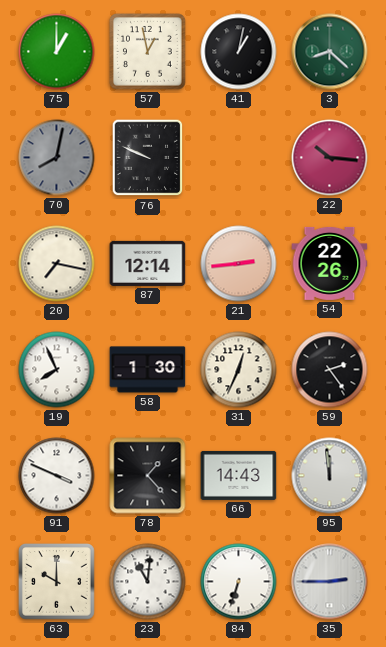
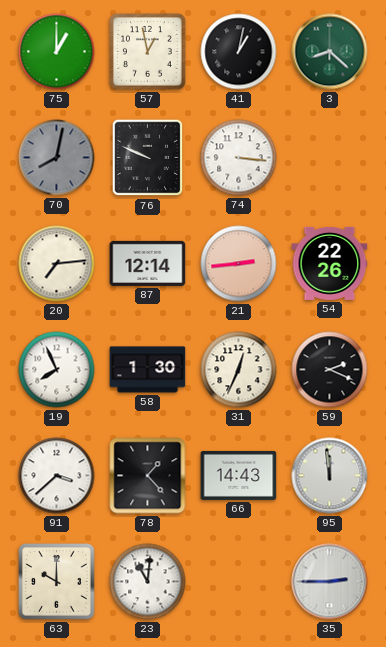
74: none -> 3:16
22: 10:16 -> none
20: 7:17 -> 7:14
59: 2:24 -> 2:19
91: 3:49 -> 3:38
84: 6:33 -> none
